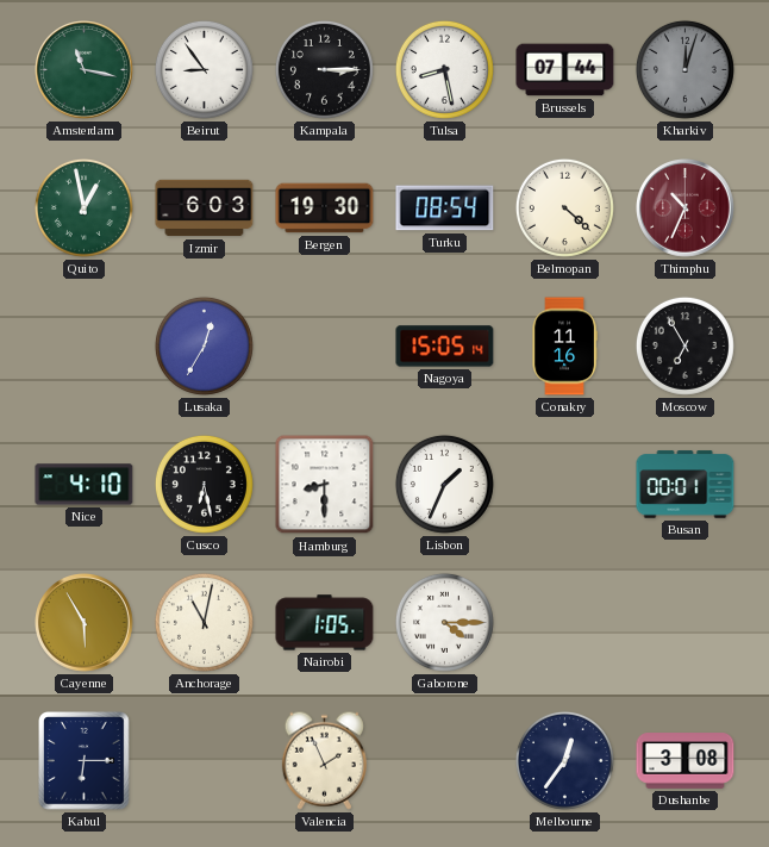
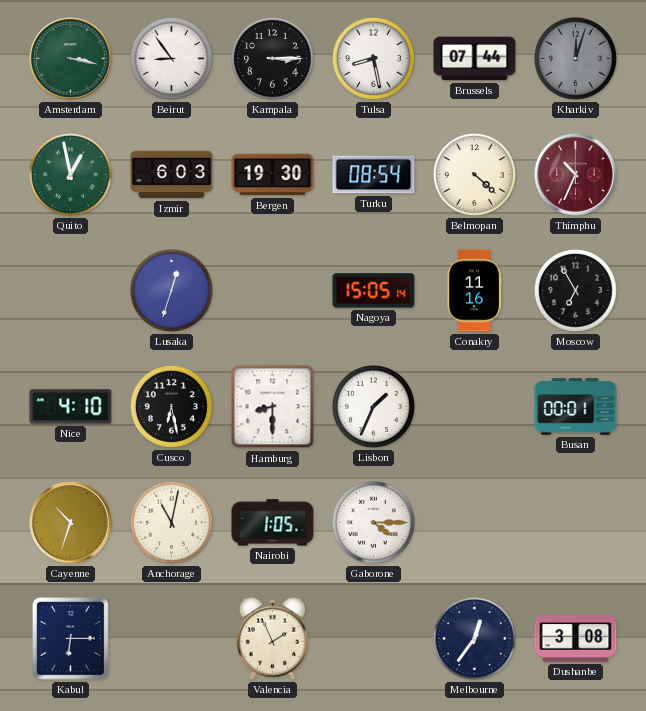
Amsterdam: 11:17 -> 3:17
Lusaka: 12:35 -> 12:33
Cayenne: 5:55 -> 10:33
